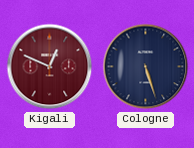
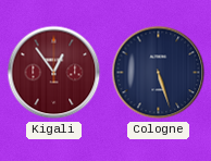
Kigali: 12:49 -> 12:54
